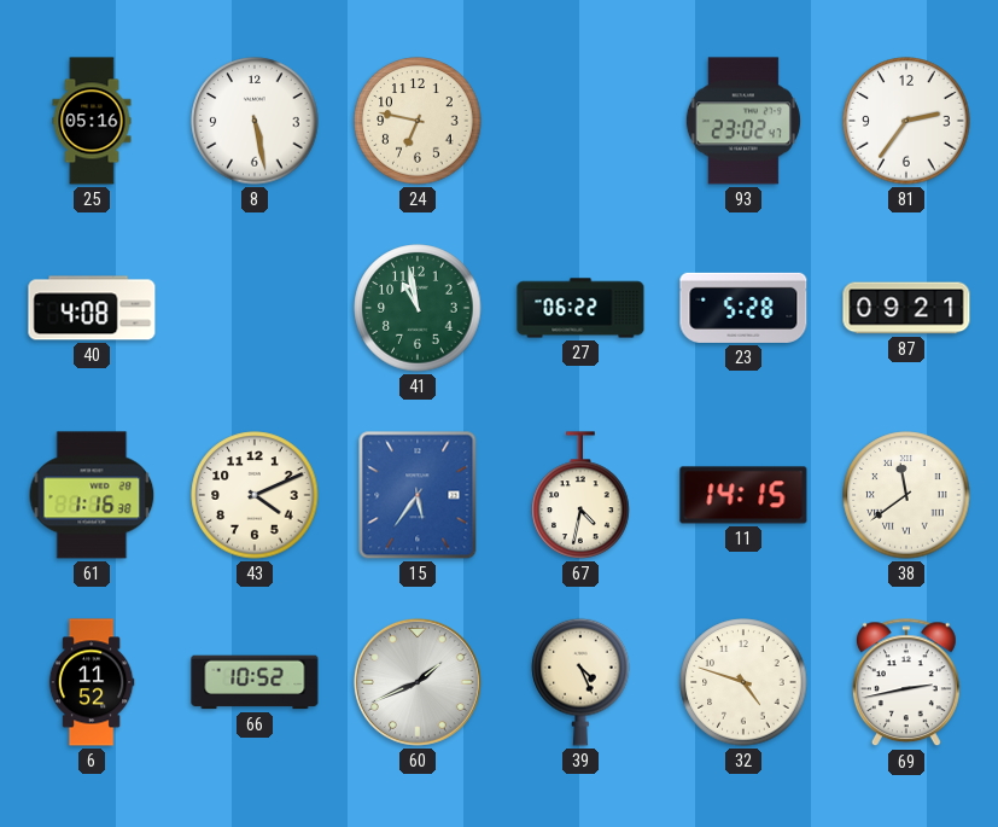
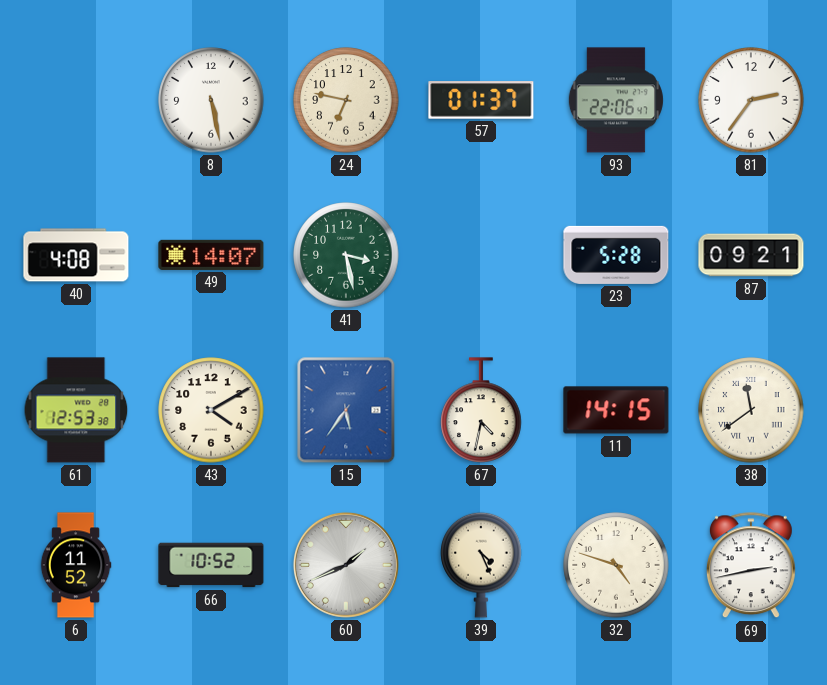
25: 05:16 -> none
57: none -> 01:37
93: 23:02 -> 22:06
49: none -> 14:07
41: 10:58 -> 3:28
27: 06:22 -> none
61: 1:16 -> 12:53
43: 4:11 -> 4:10
